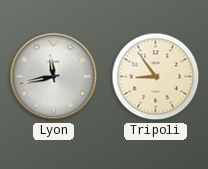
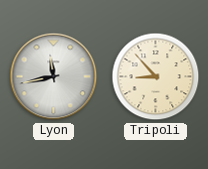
Tripoli: 8:54 -> 8:53
